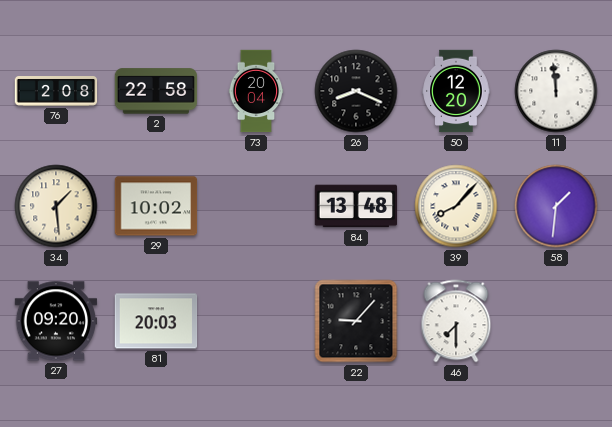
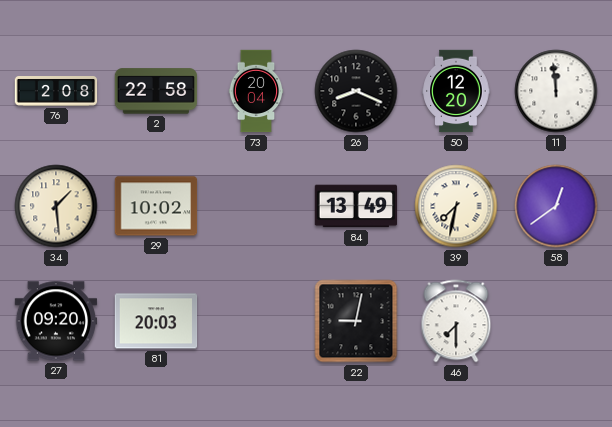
84: 13:48 -> 13:49
39: 8:07 -> 7:32
58: 1:31 -> 12:39
22: 9:07 -> 9:02
